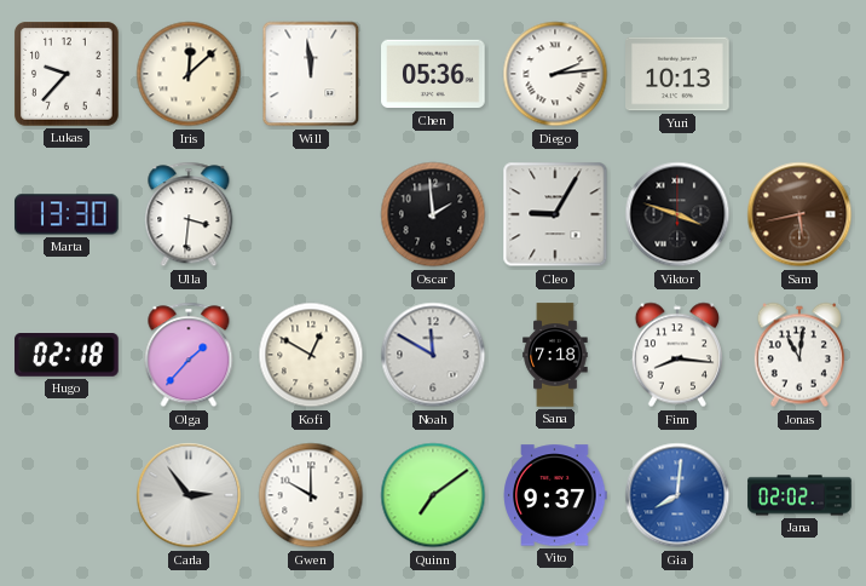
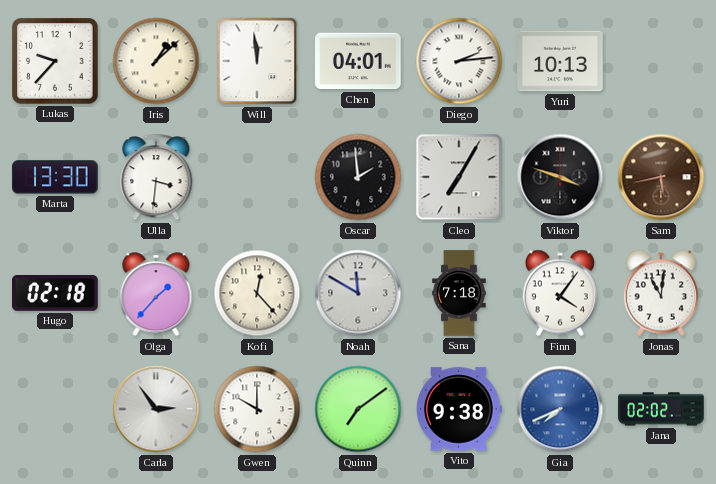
Iris: 12:08 -> 1:08
Chen: 05:36 -> 04:01
Cleo: 9:05 -> 7:05
Kofi: 12:50 -> 12:23
Finn: 8:16 -> 4:06
Vito: 9:37 -> 9:38
Gia: 8:01 -> 7:41
